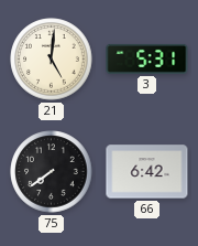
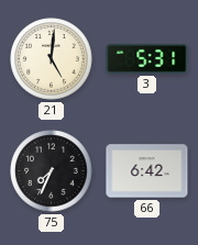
75: 7:39 -> 7:34
